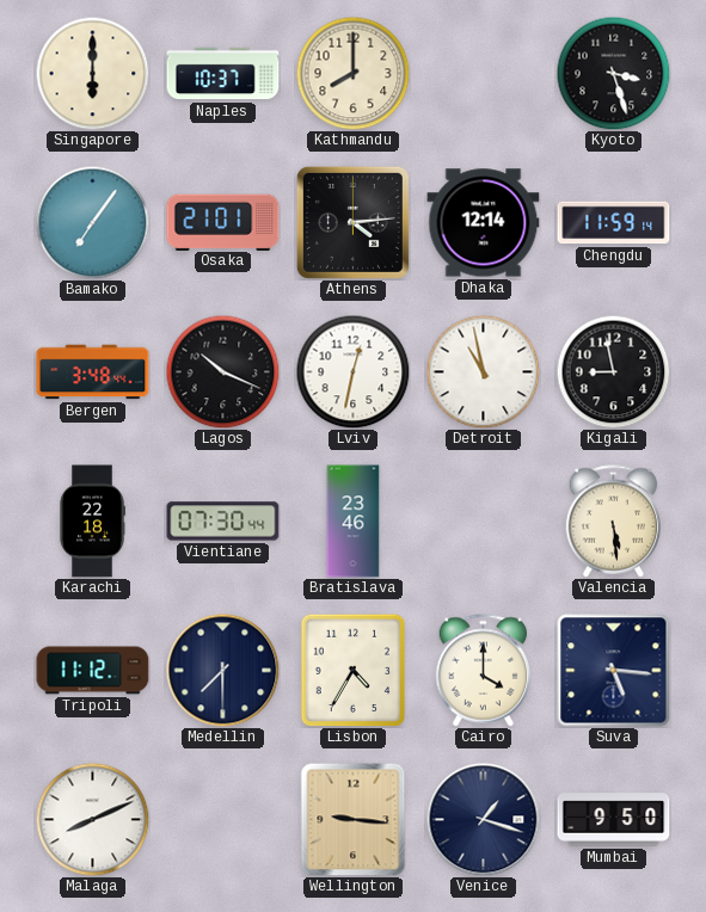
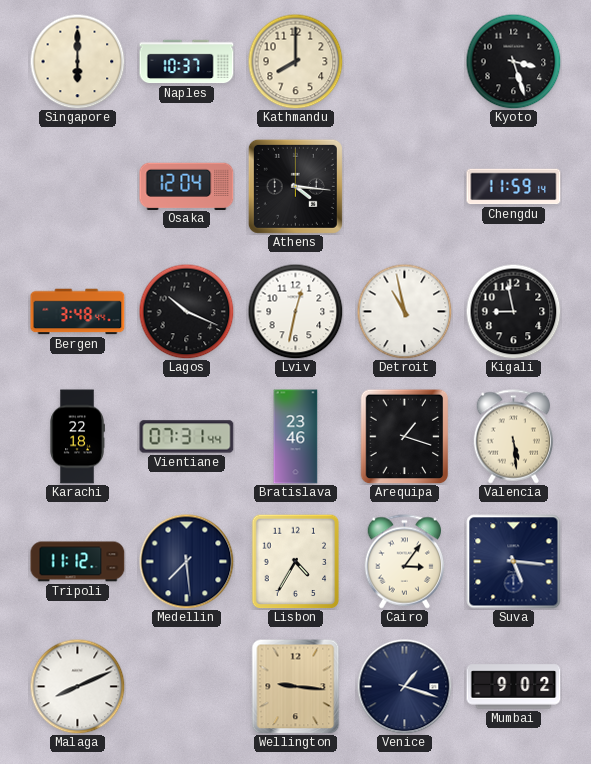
Bamako: 7:06 -> none
Osaka: 21:01 -> 12:04
Athens: 4:14 -> 4:16
Dhaka: 12:14 -> none
Vientiane: 07:30 -> 07:31
Arequipa: none -> 1:18
Medellin: 7:30 -> 7:29
Cairo: 4:00 -> 3:06
Mumbai: 9:50 -> 9:02
